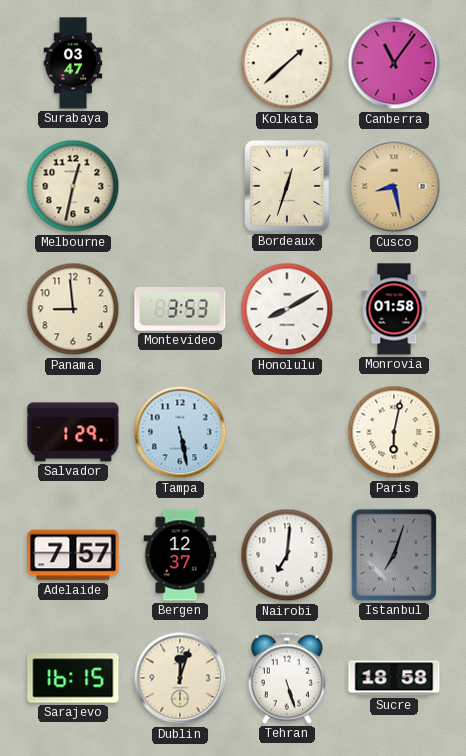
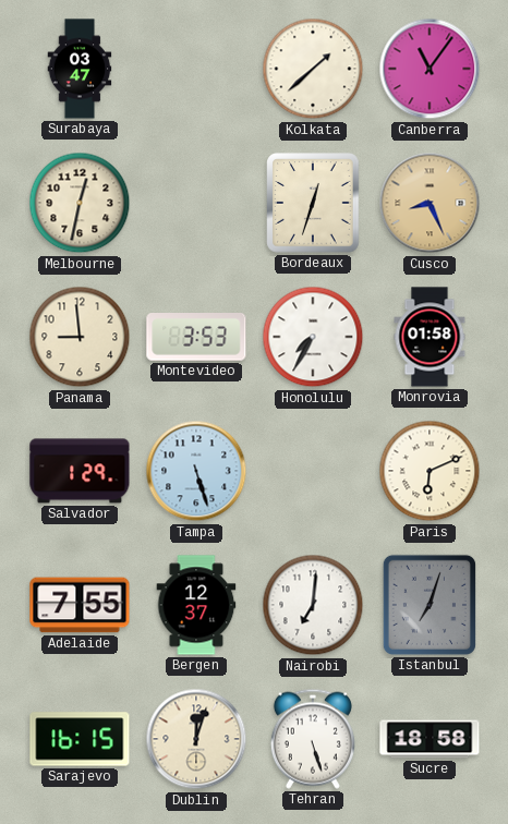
Cusco: 8:28 -> 8:26
Honolulu: 8:10 -> 7:35
Tampa: 5:28 -> 5:27
Paris: 6:02 -> 6:11
Adelaide: 7:57 -> 7:55
